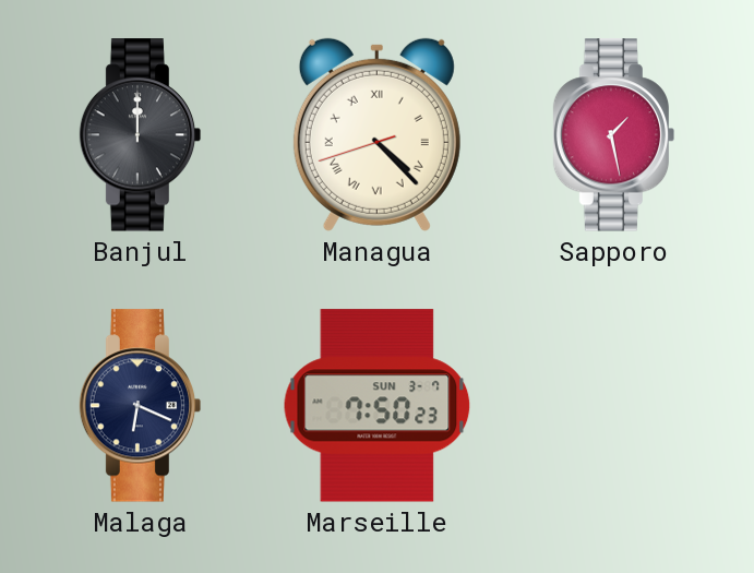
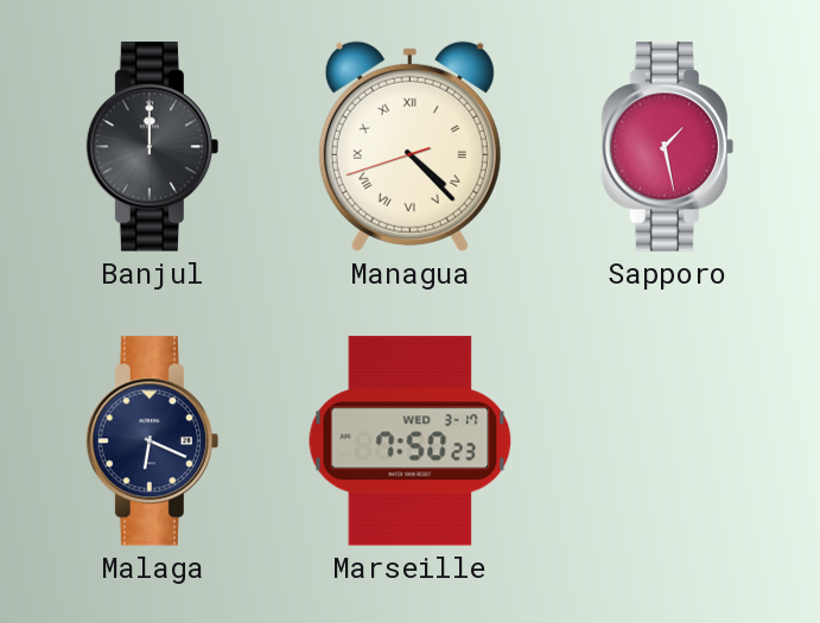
Marseille date: SUN 3-7 -> WED 3-17
